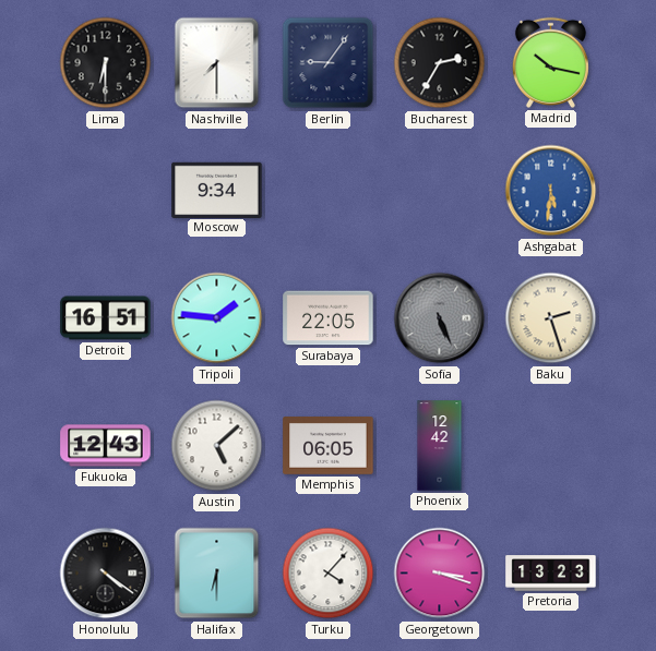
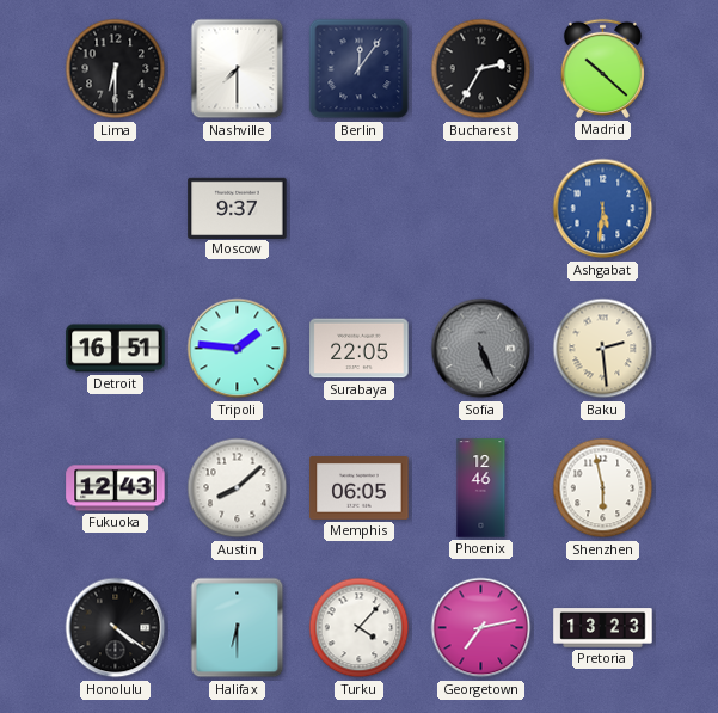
Berlin: 9:06 -> 12:06
Madrid: 10:17 -> 10:22
Moscow: 9:34 -> 9:37
Baku: 2:27 -> 2:29
Austin: 5:08 -> 8:08
Phoenix: 12:42 -> 12:46
Shenzhen: none -> 5:58
Georgetown: 3:18 -> 7:13
